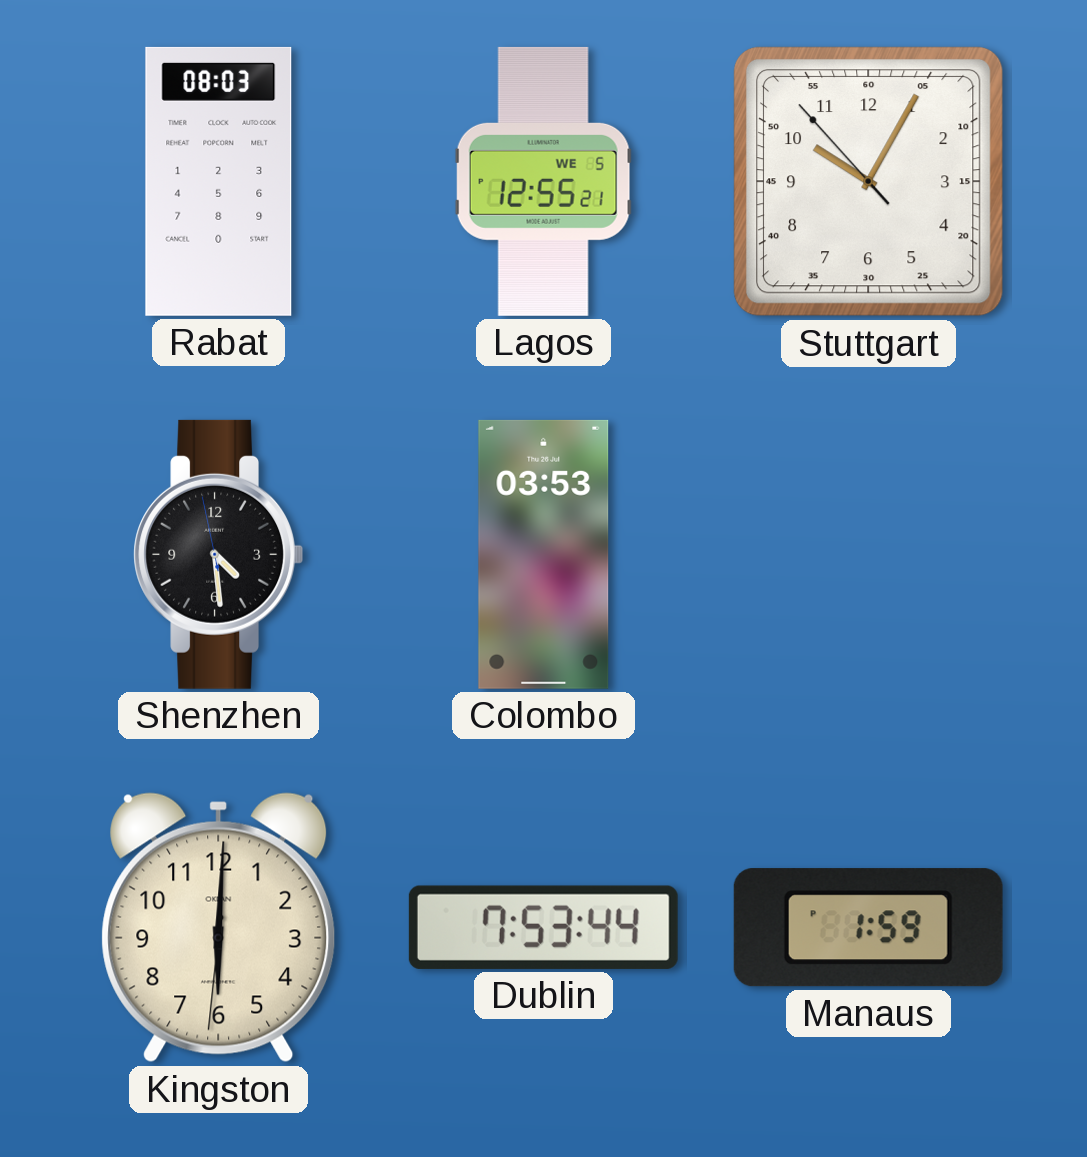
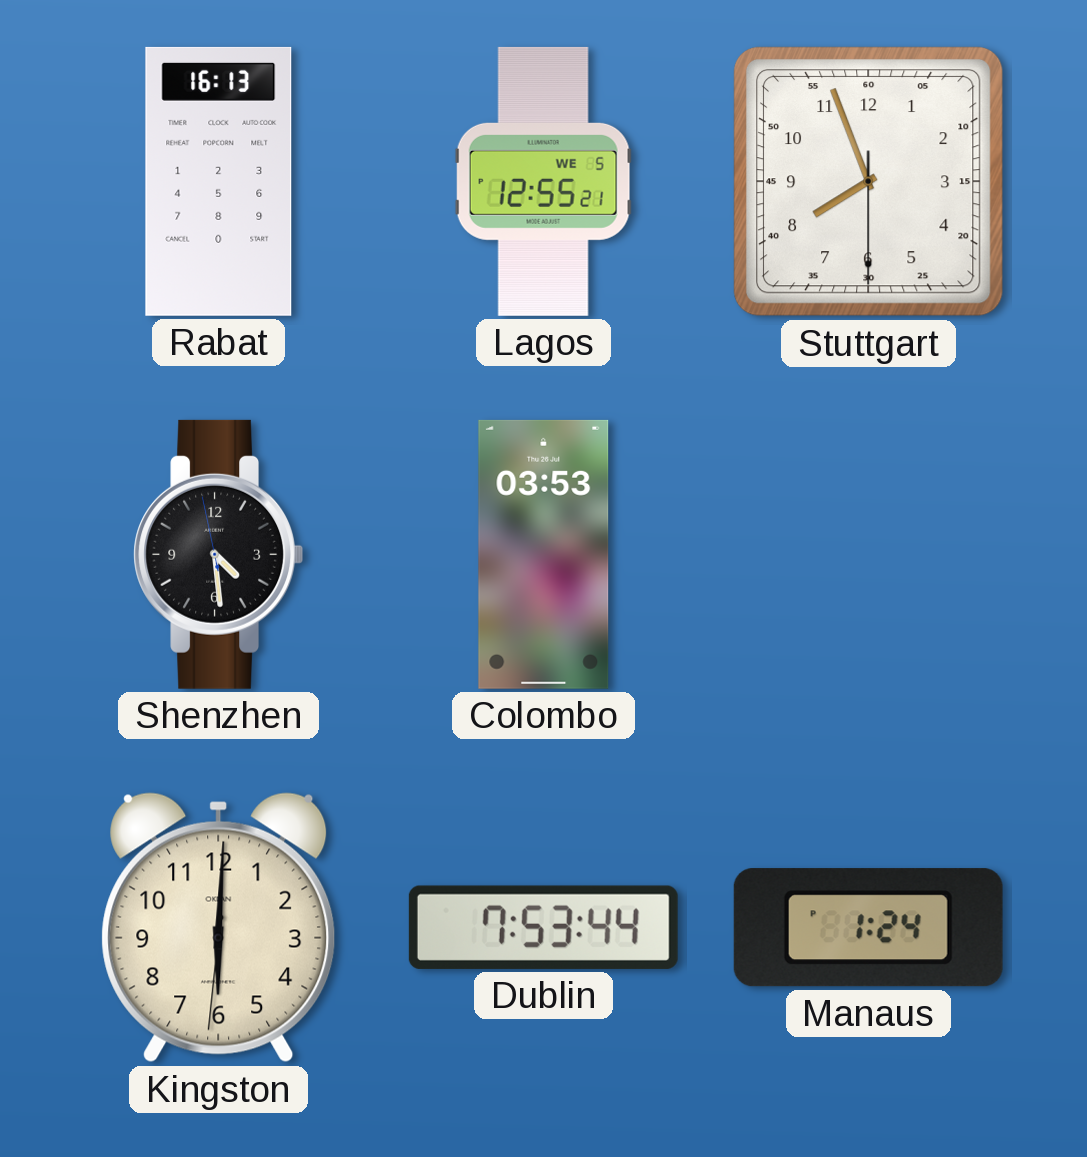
Rabat: 08:03 -> 16:13
Stuttgart: 10:04 -> 7:56
Manaus: 1:59 -> 1:24
